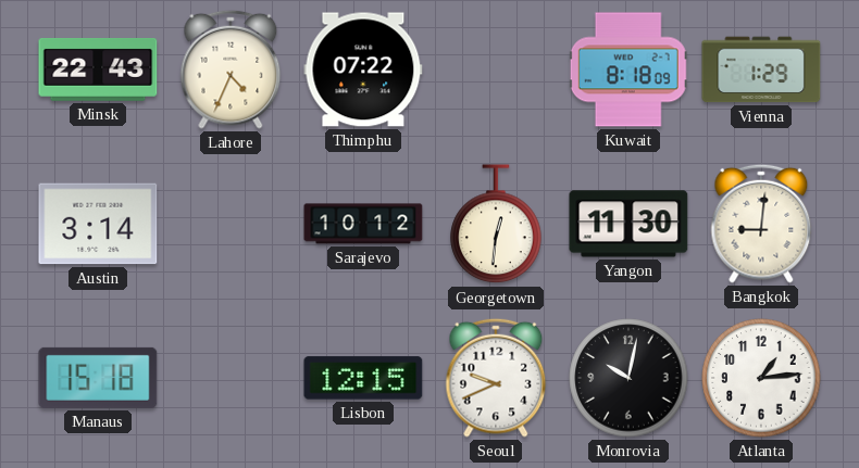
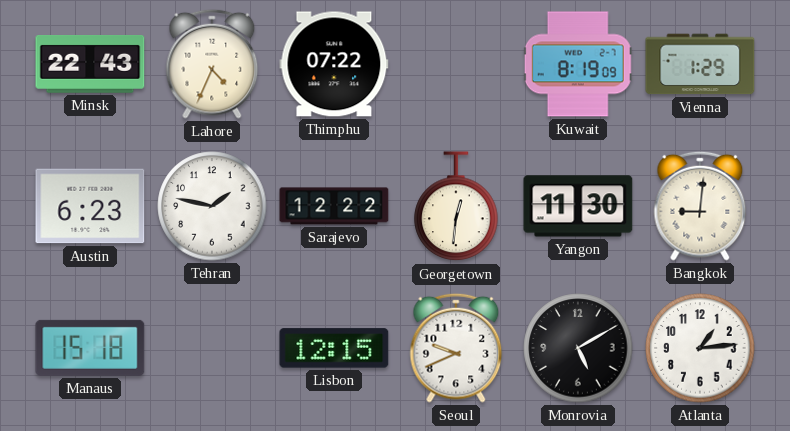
Kuwait: 8:18 -> 8:19
Austin: 3:14 -> 6:23
Tehran: none -> 1:47
Sarajevo: 10:12 -> 12:22
Monrovia: 10:02 -> 5:10
